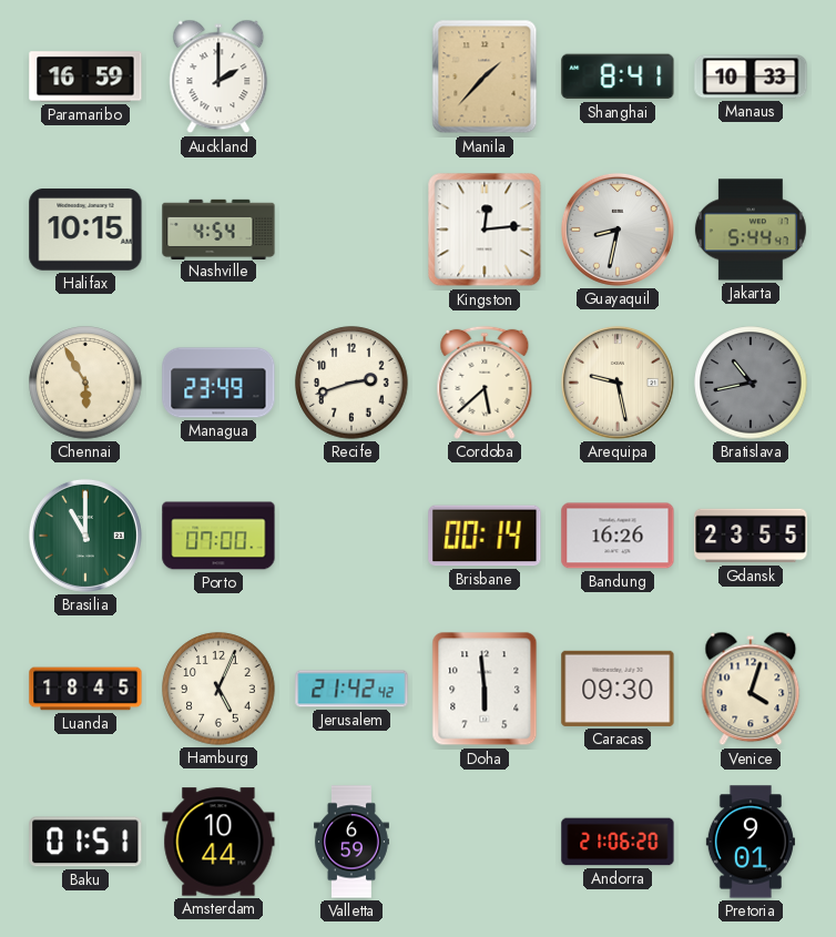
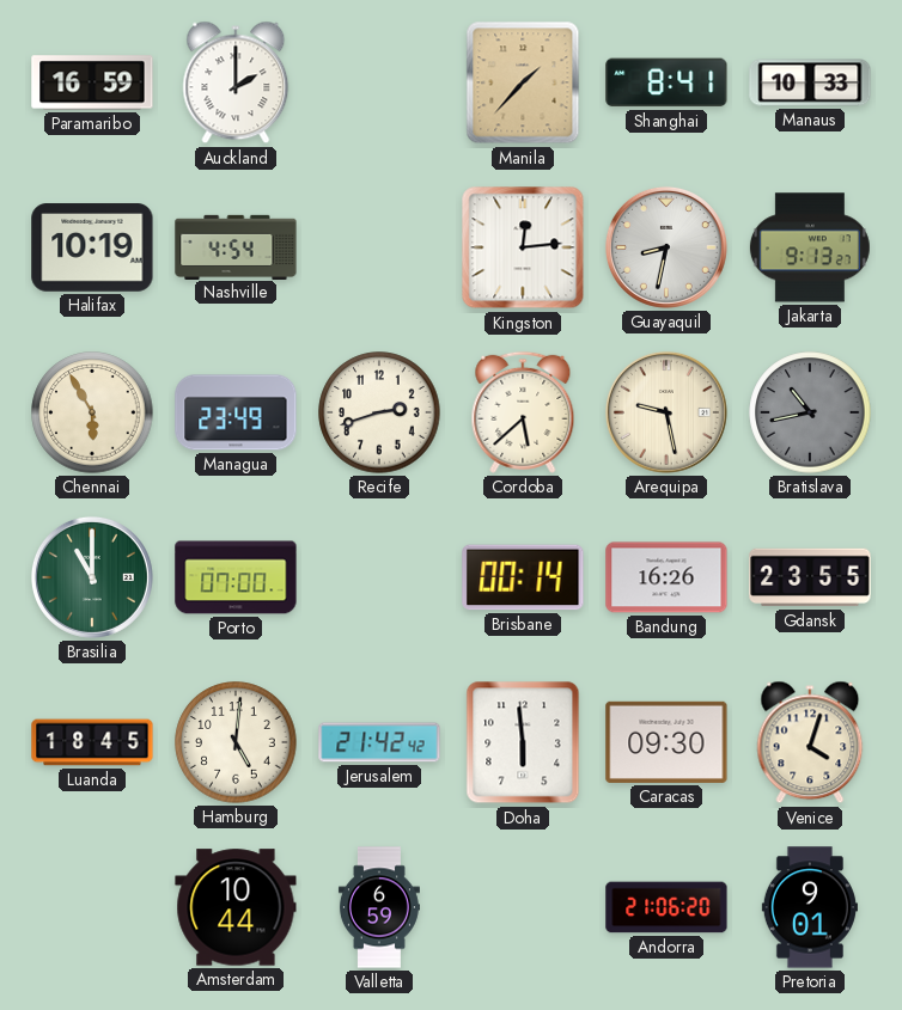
Halifax: 10:15 -> 10:19
Jakarta: 5:44 -> 9:13
Hamburg: 5:04 -> 5:01
Baku: 01:51 -> none
